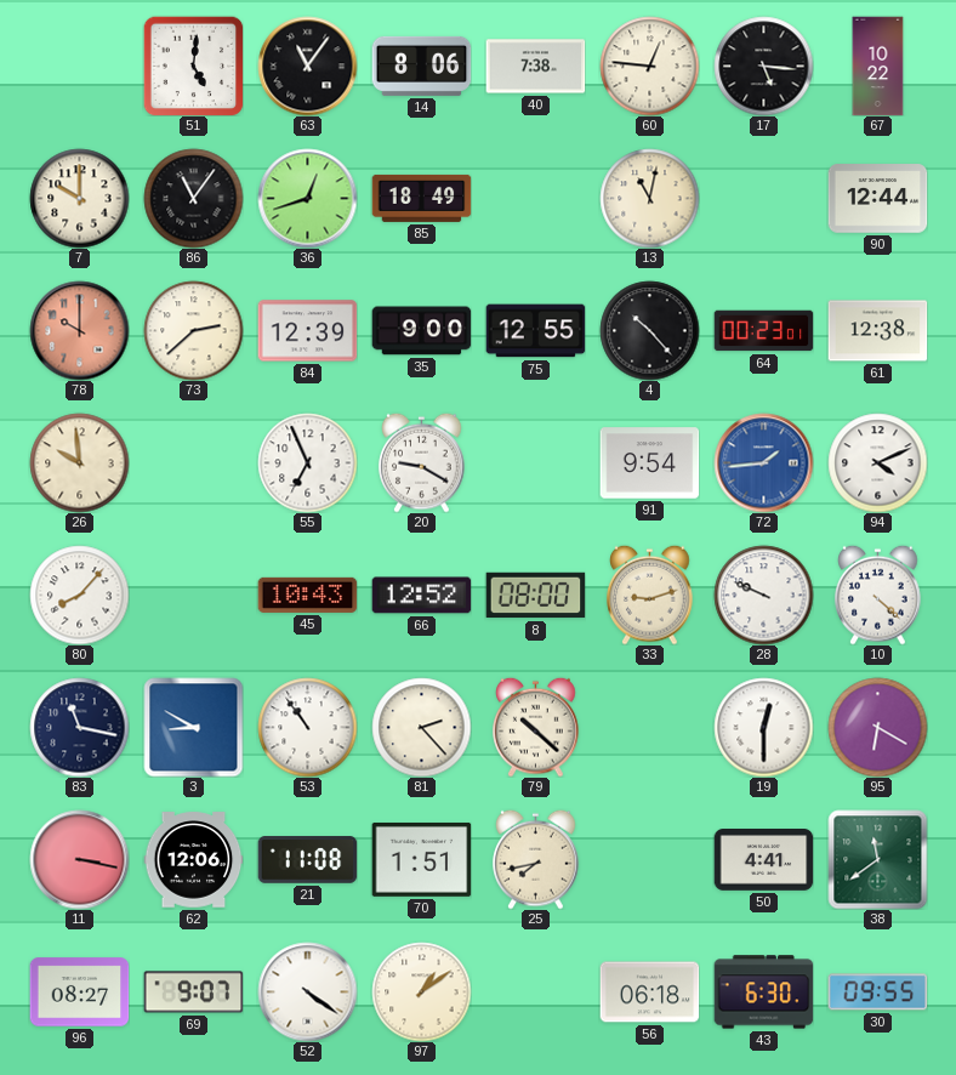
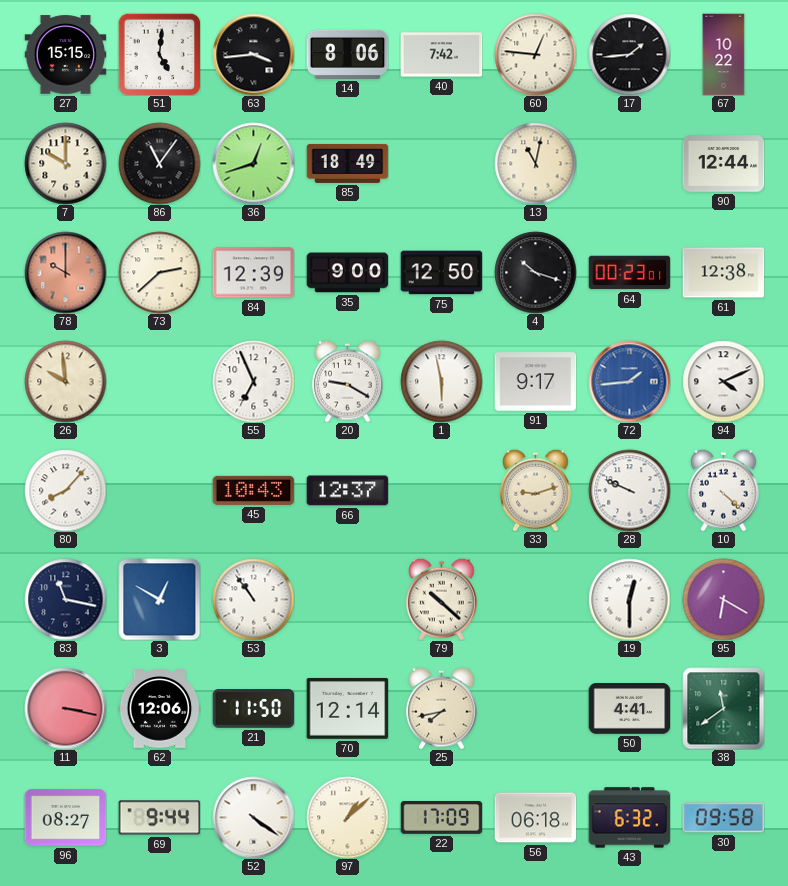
27: none -> 15:15
63: 11:06 -> 3:44
40: 7:38 -> 7:42
17: 5:16 -> 1:44
75: 12:55 -> 12:50
4: 10:23 -> 10:18
1: none -> 5:58
91: 9:54 -> 9:17
66: 12:52 -> 12:37
8: 08:00 -> none
3: 8:50 -> 12:50
81: 2:23 -> none
21: 11:08 -> 11:50
70: 1:51 -> 12:14
69: 9:07 -> 9:44
97: 1:09 -> 1:08
22: none -> 17:09
43: 6:30 -> 6:32
30: 09:55 -> 09:58
